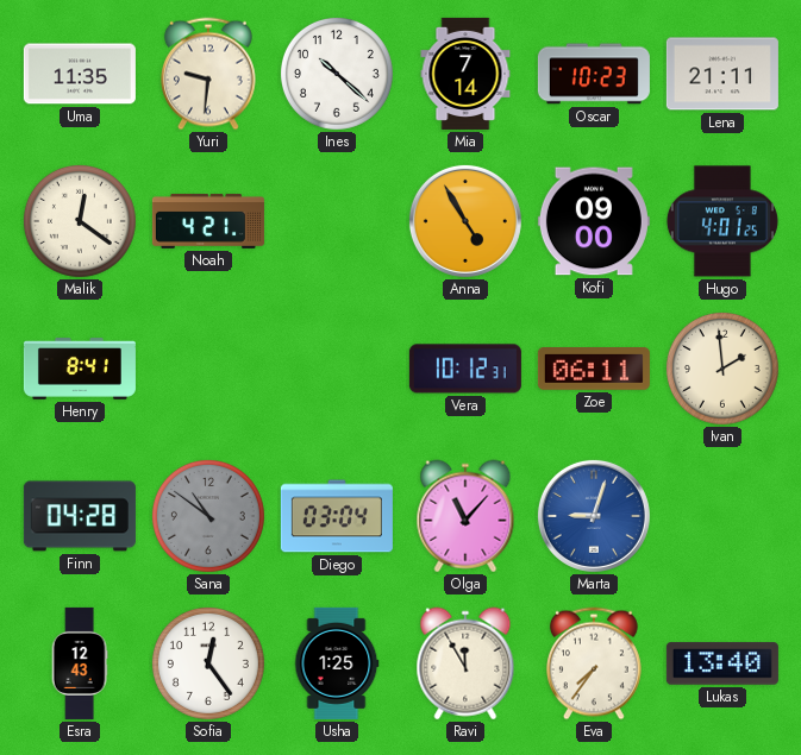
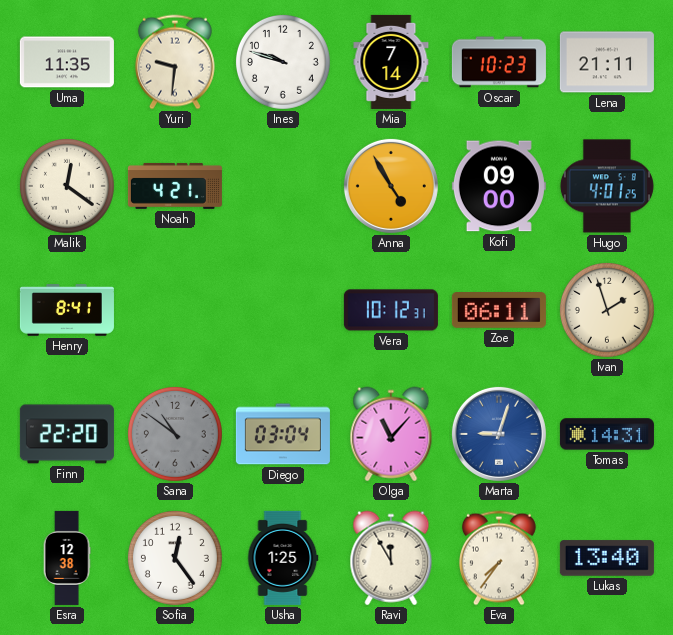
Ines: 10:22 -> 9:48
Ivan: 1:59 -> 1:57
Finn: 04:28 -> 22:20
Tomas: none -> 14:31
Esra: 12:43 -> 12:38
